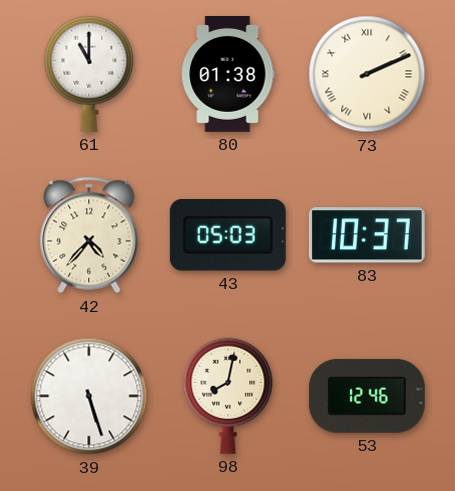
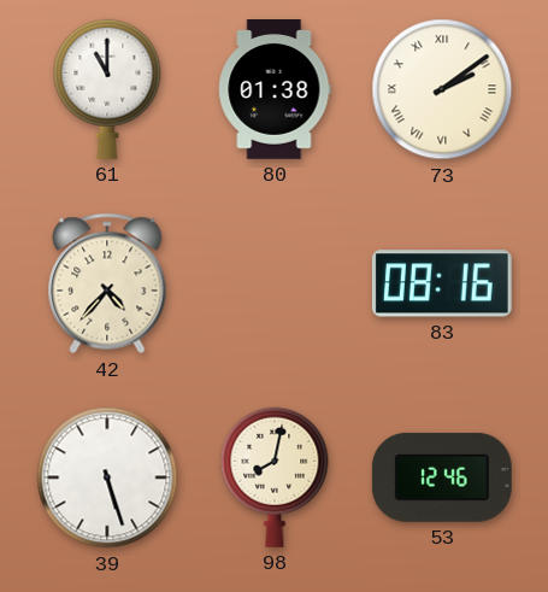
73: 2:11 -> 2:09
43: 05:03 -> none
83: 10:37 -> 08:16
